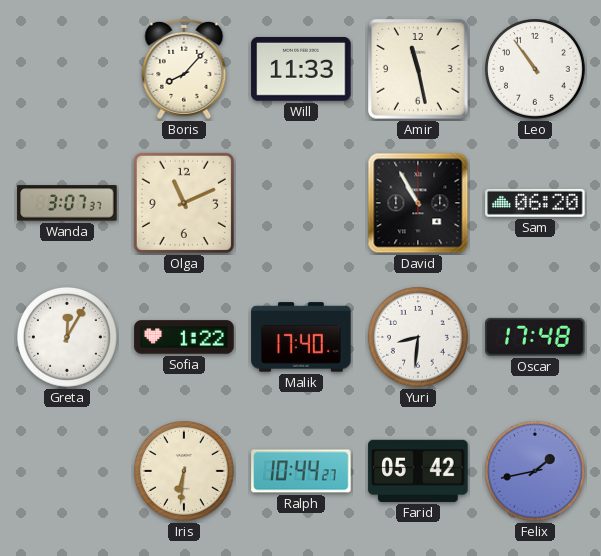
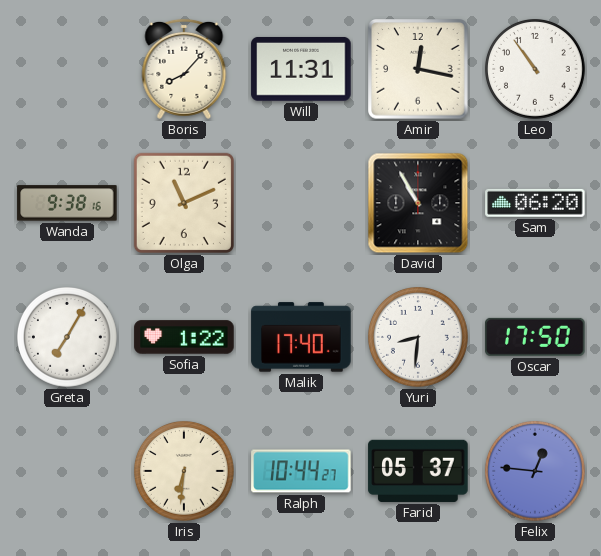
Will: 11:33 -> 11:31
Amir: 11:28 -> 12:17
Wanda: 3:07 -> 9:38
Greta: 12:05 -> 7:05
Oscar: 17:48 -> 17:50
Farid: 05:42 -> 05:37
Felix: 1:43 -> 12:46
